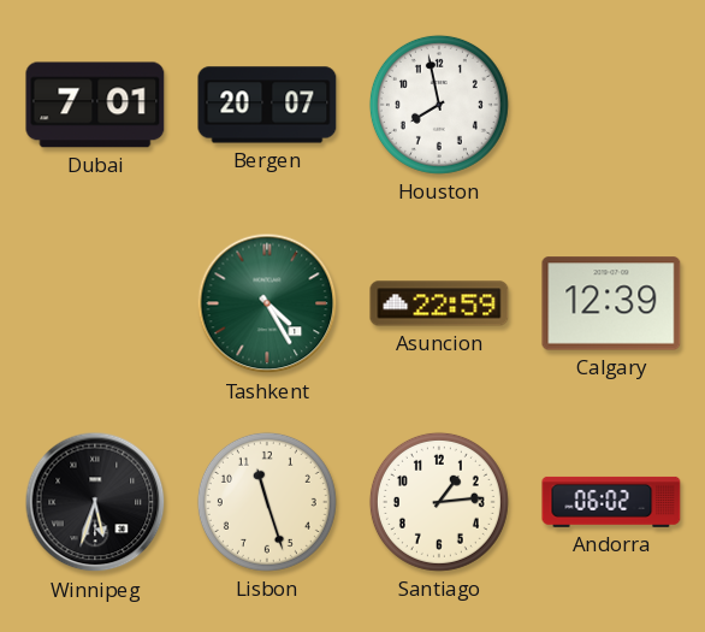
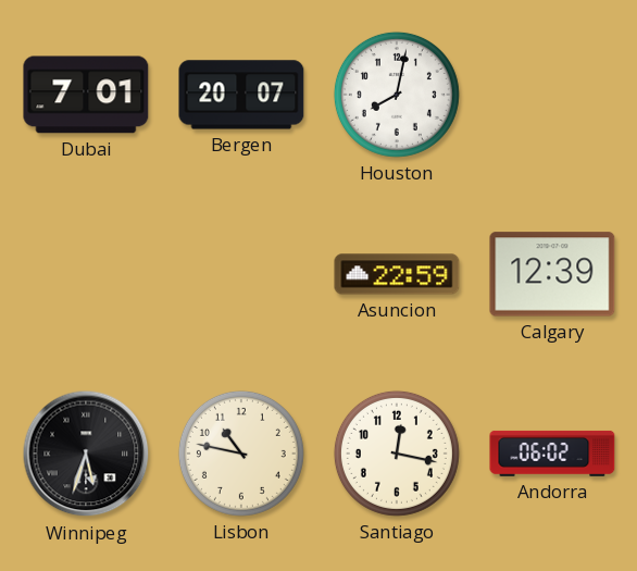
Houston: 7:58 -> 8:02
Tashkent: 4:25 -> none
Lisbon: 11:27 -> 10:47
Santiago: 1:14 -> 12:17
